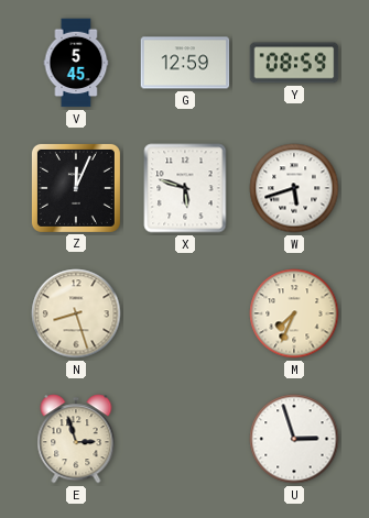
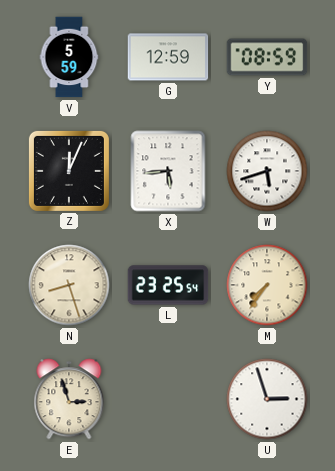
V: 5:45 -> 5:59
X: 5:48 -> 5:44
L: none -> 23:25
M: 7:34 -> 7:36
